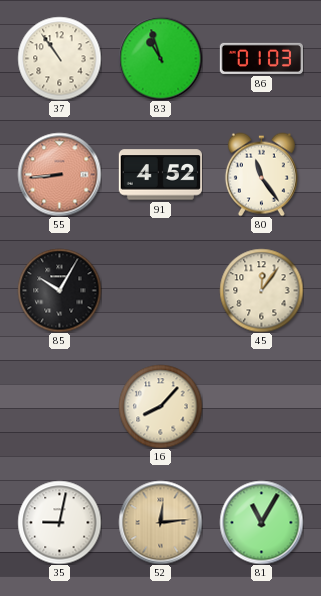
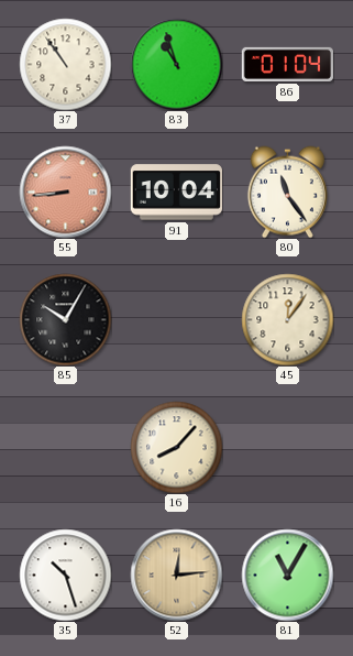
86: 01:03 -> 01:04
91: 4:52 -> 10:04
35: 9:02 -> 10:27
